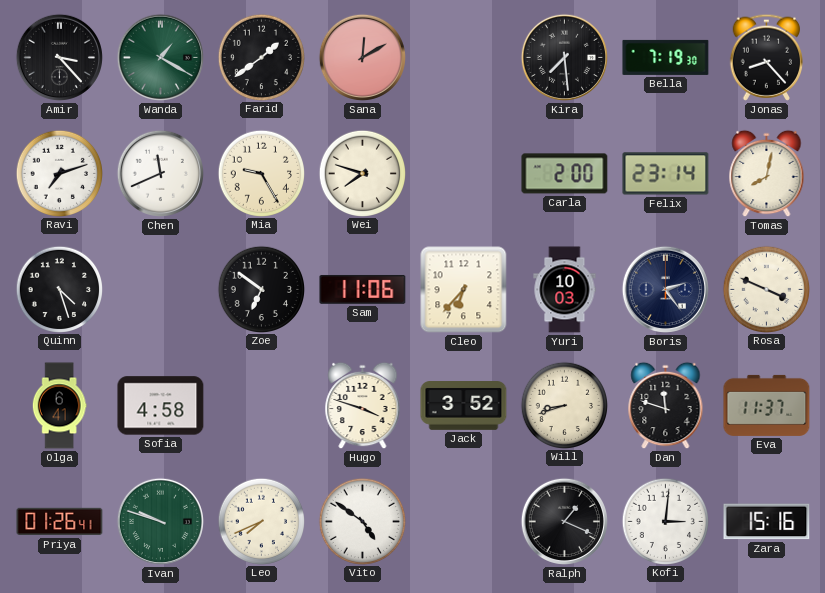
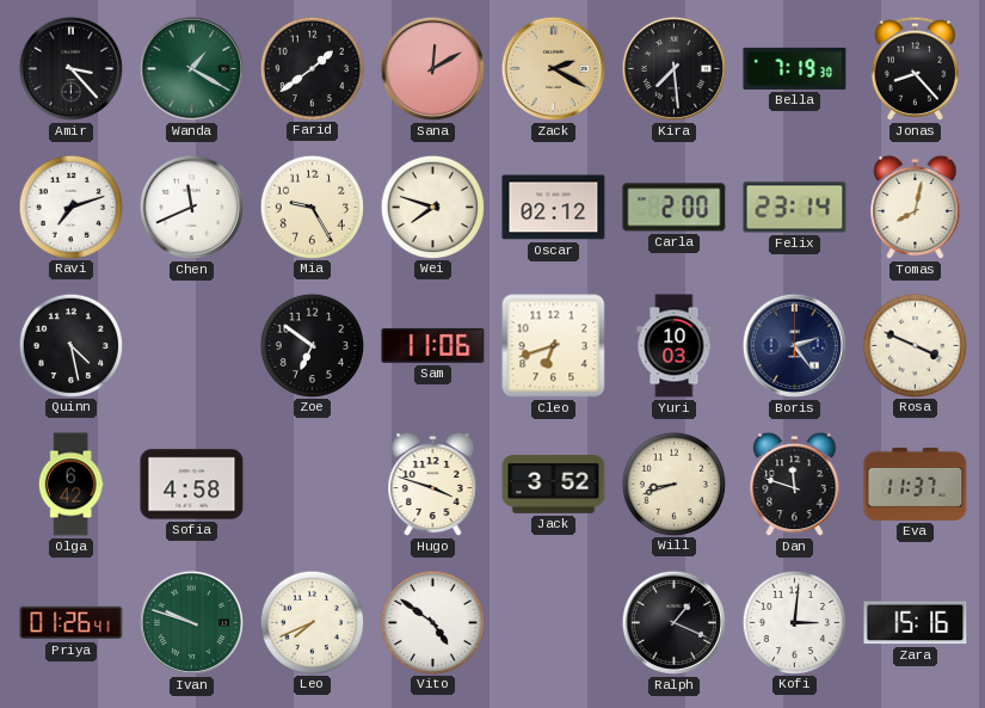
Zack: none -> 2:20
Oscar: none -> 02:12
Quinn: 4:27 -> 4:28
Cleo: 6:37 -> 6:42
Olga: 6:41 -> 6:42
